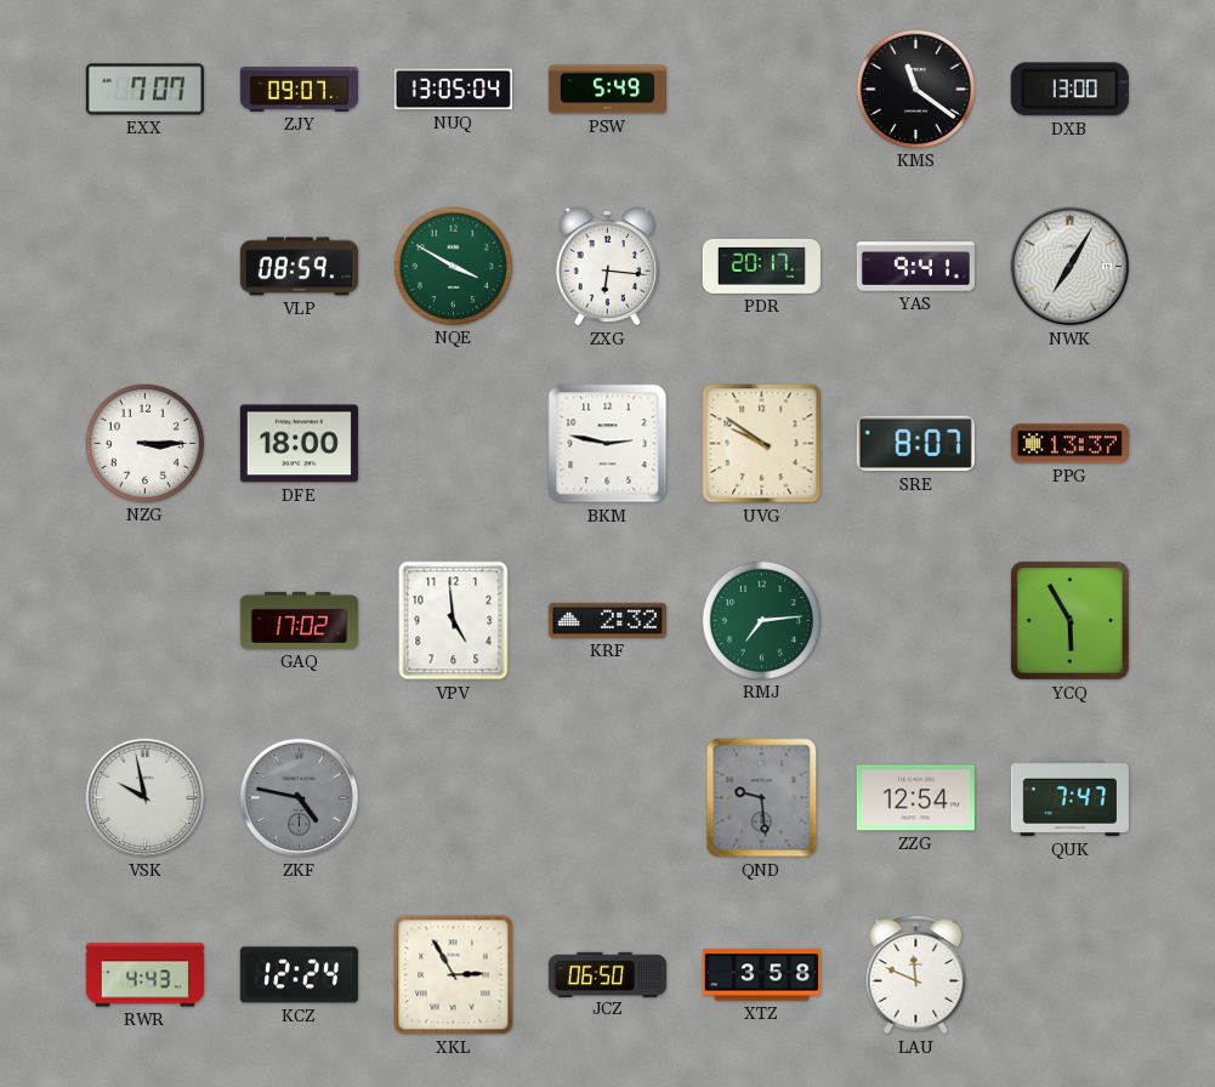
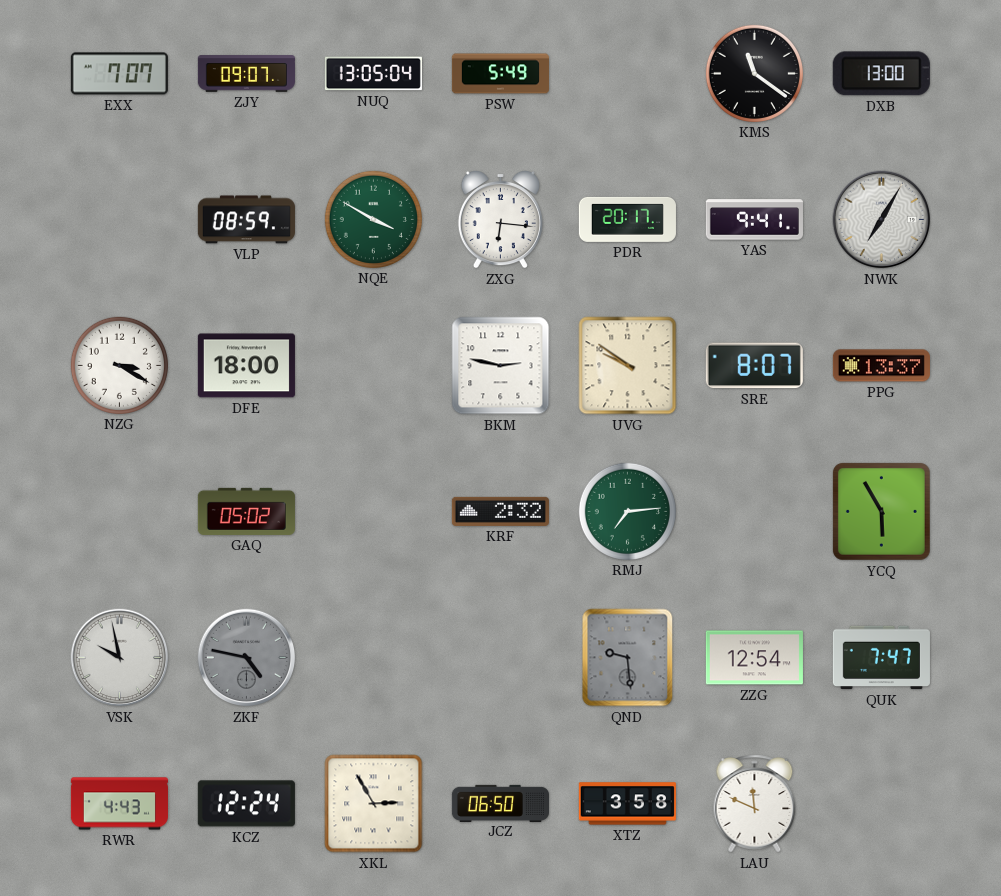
NZG: 3:15 -> 3:20
GAQ: 17:02 -> 05:02
VPV: 4:59 -> none
